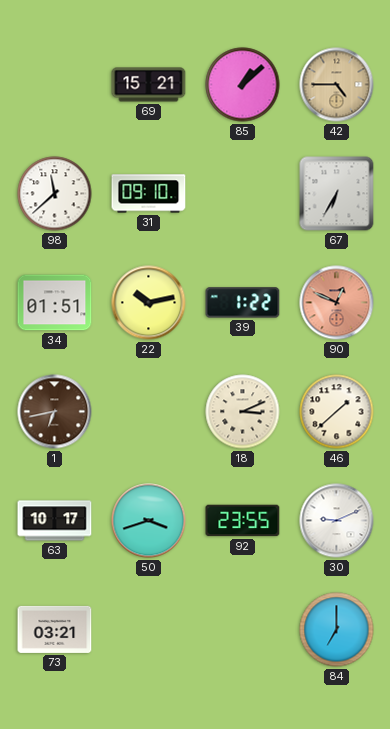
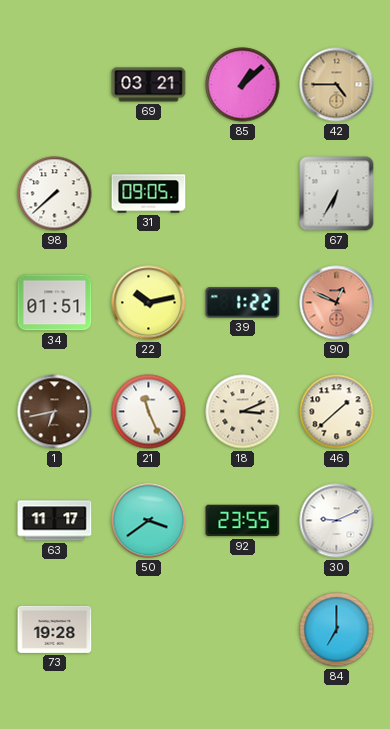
69: 15:21 -> 03:21
98: 11:38 -> 7:38
31: 09:10 -> 09:05
21: none -> 11:26
63: 10:17 -> 11:17
50: 3:42 -> 3:39
73: 03:21 -> 19:28
